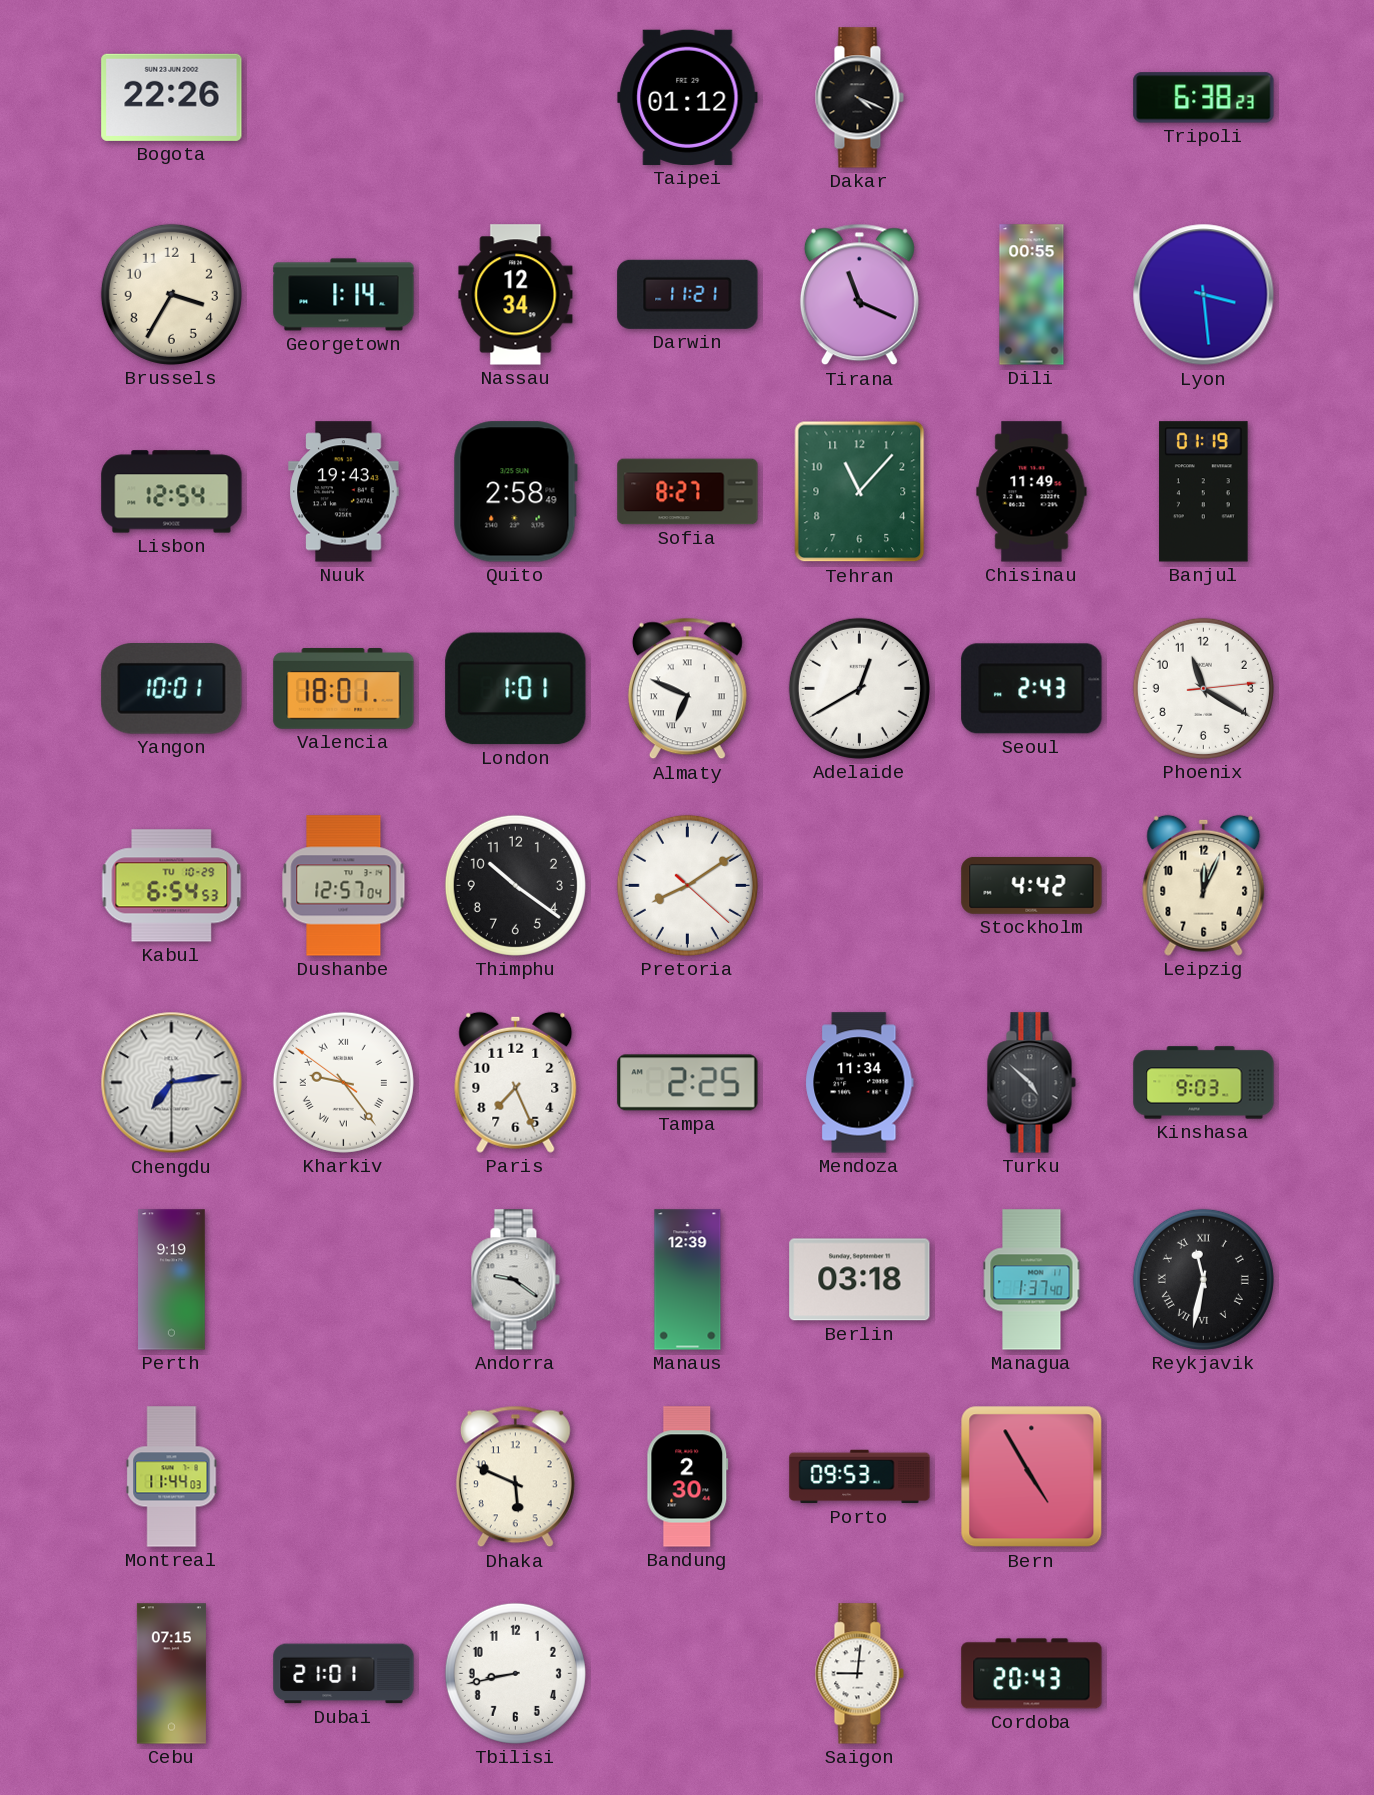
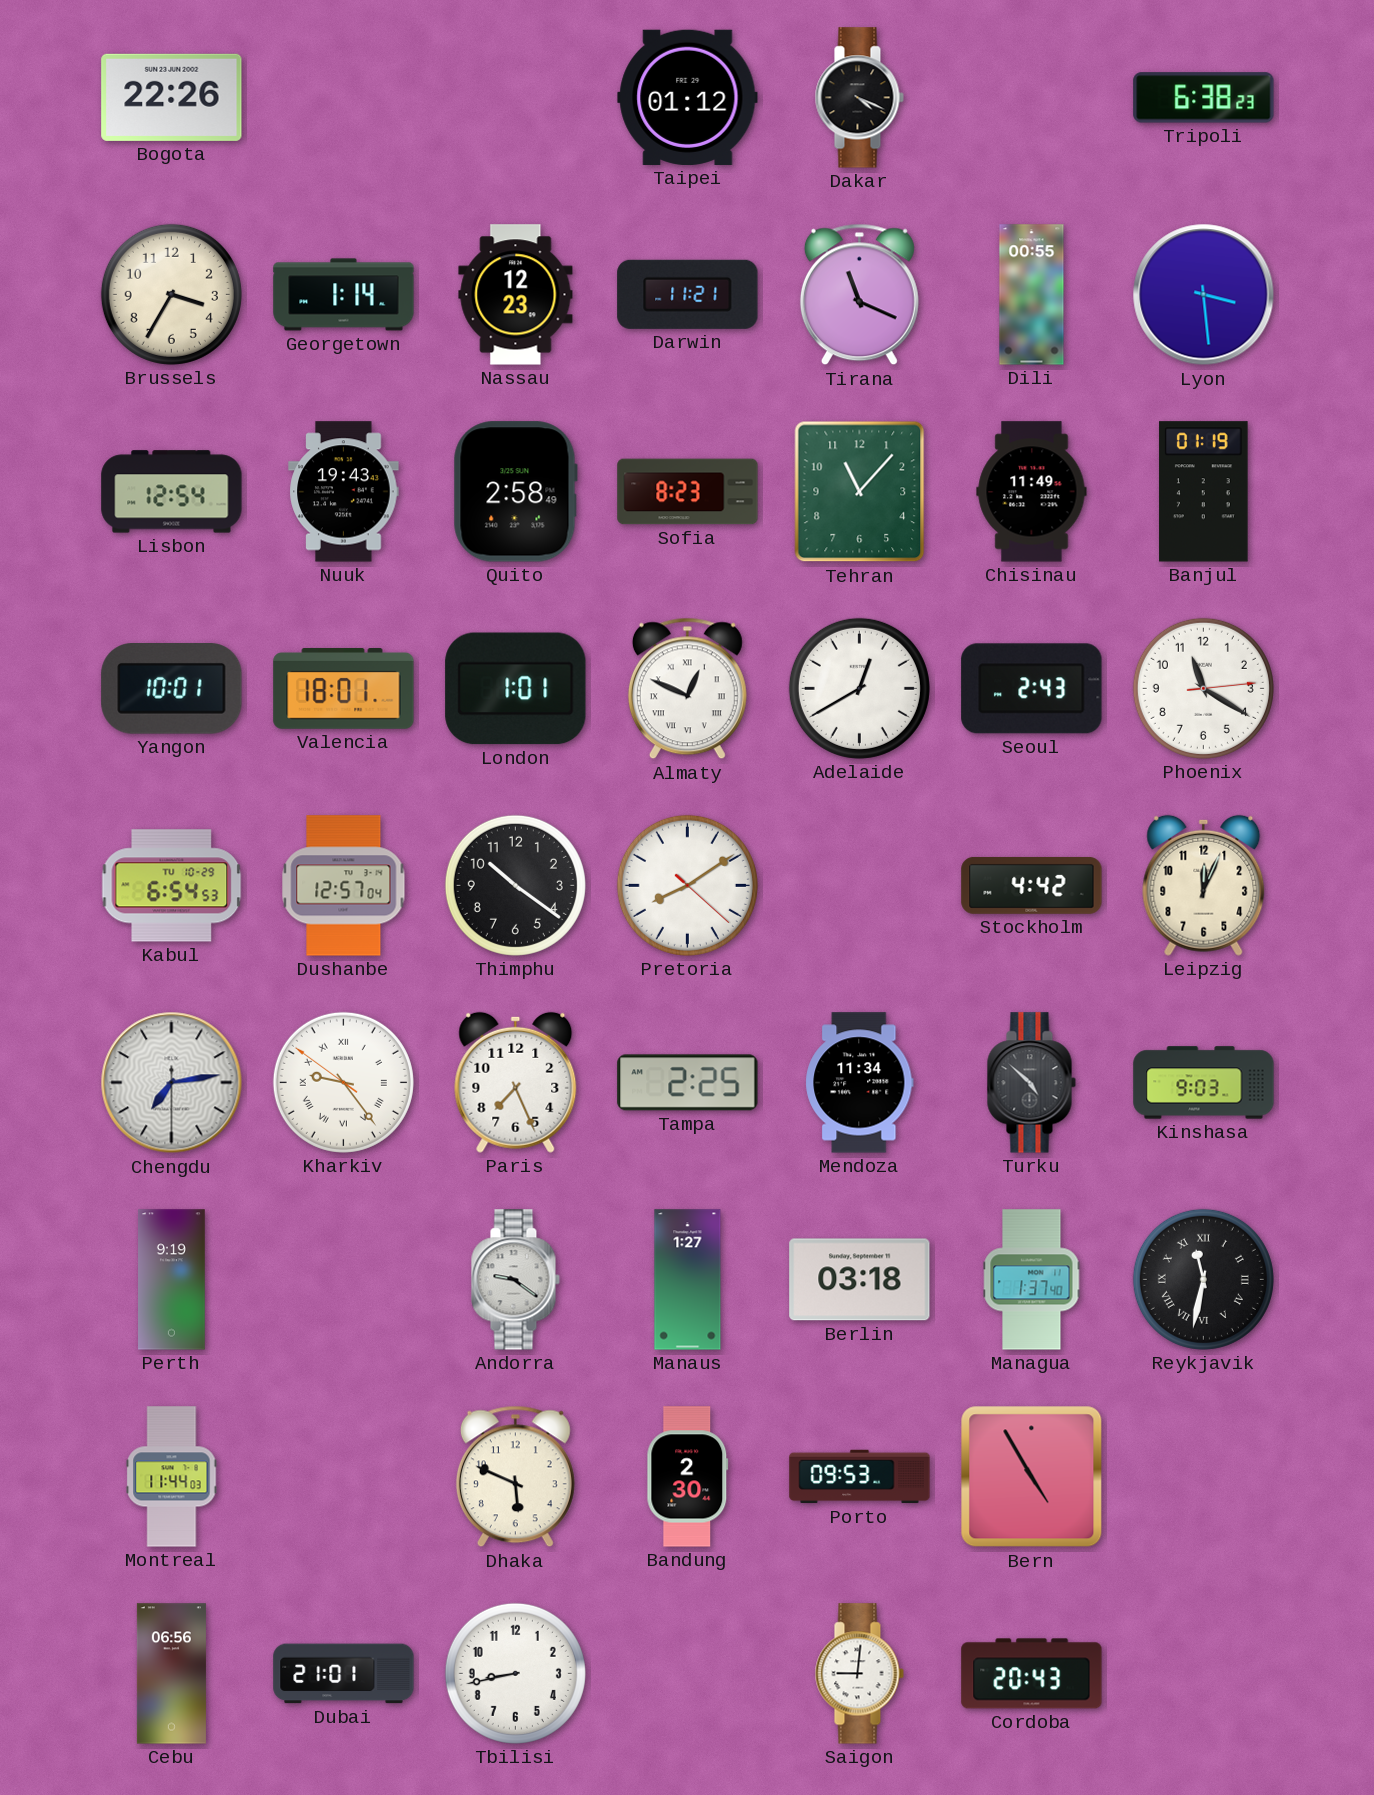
Nassau: 12:34 -> 12:23
Sofia: 8:27 -> 8:23
Almaty: 6:49 -> 12:49
Manaus: 12:39 -> 1:27
Cebu: 07:15 -> 06:56
